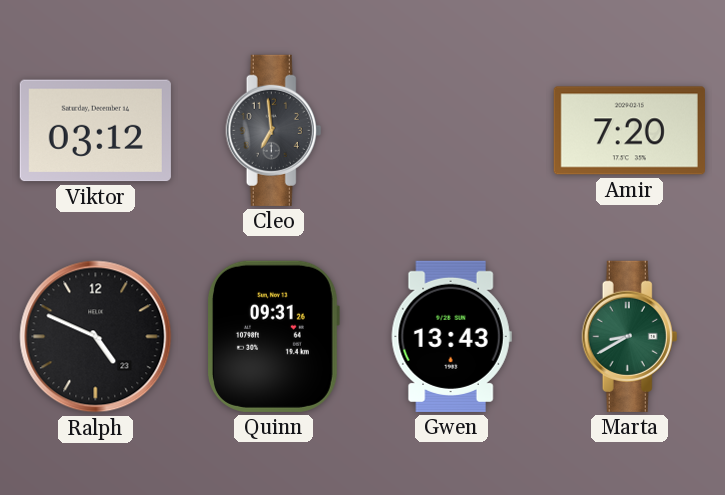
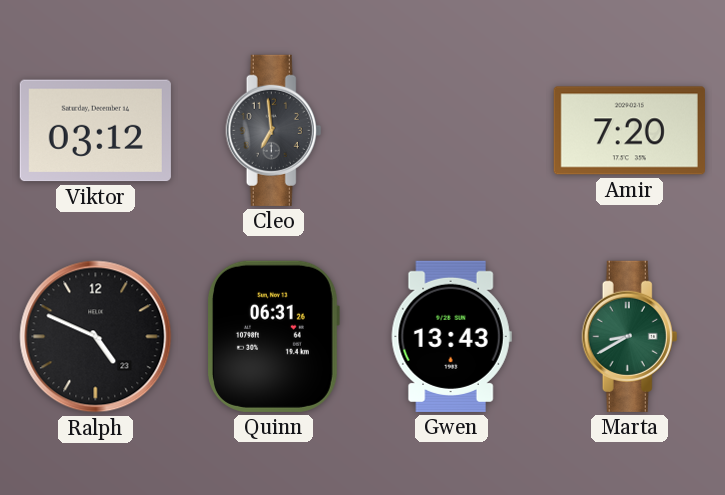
Quinn: 09:31 -> 06:31
